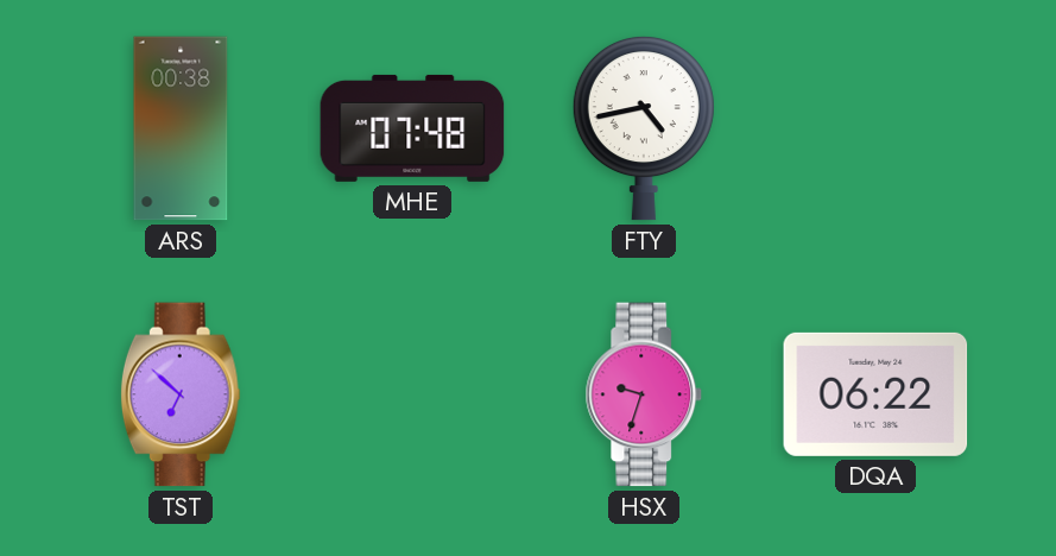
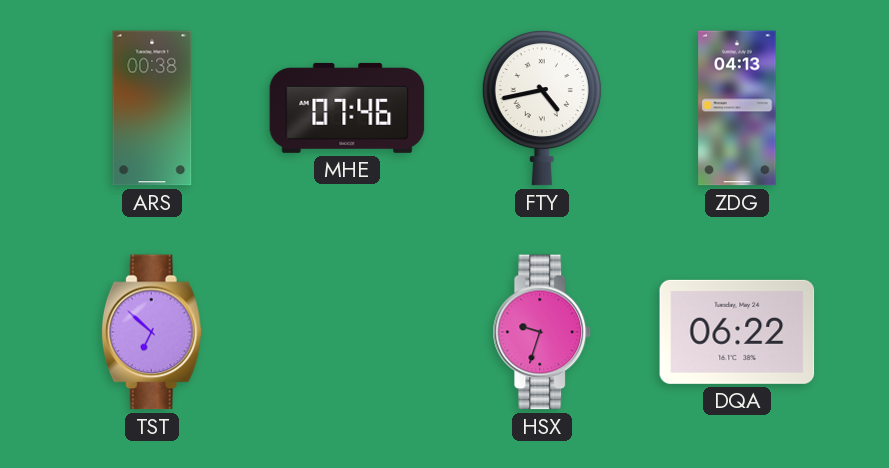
MHE: 07:48 -> 07:46
ZDG: none -> 04:13
